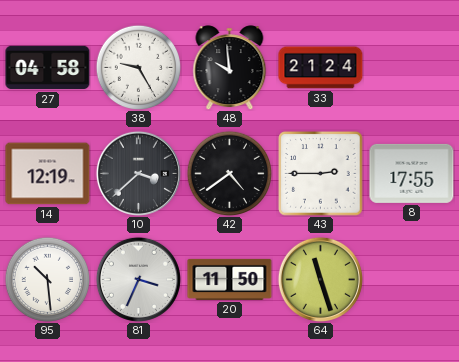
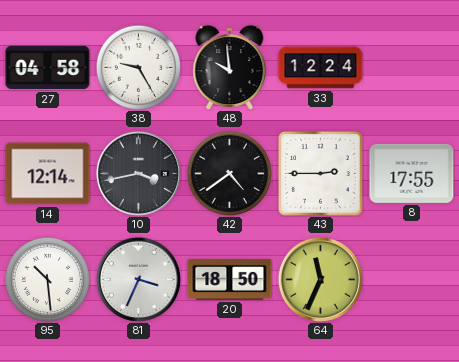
33: 21:24 -> 12:24
14: 12:19 -> 12:14
10: 3:38 -> 3:43
20: 11:50 -> 18:50
64: 11:27 -> 11:34
